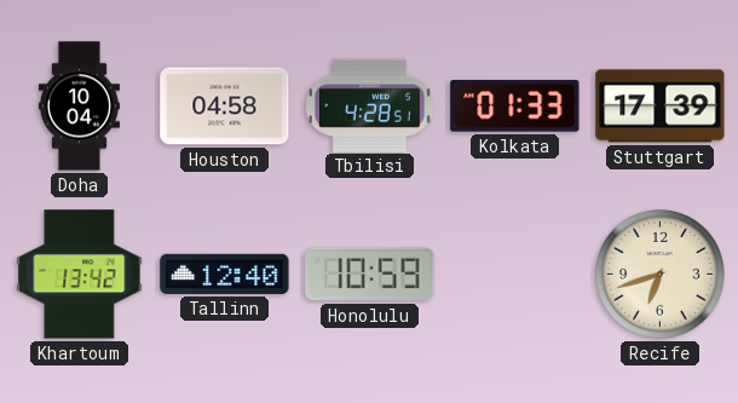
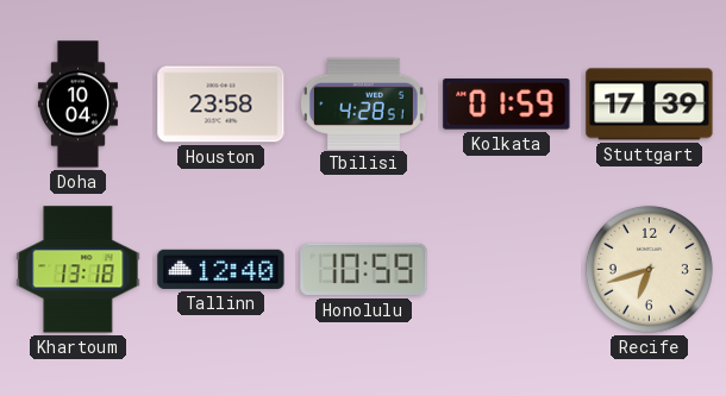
Houston: 04:58 -> 23:58
Kolkata: 01:33 -> 01:59
Khartoum: 13:42 -> 13:18
